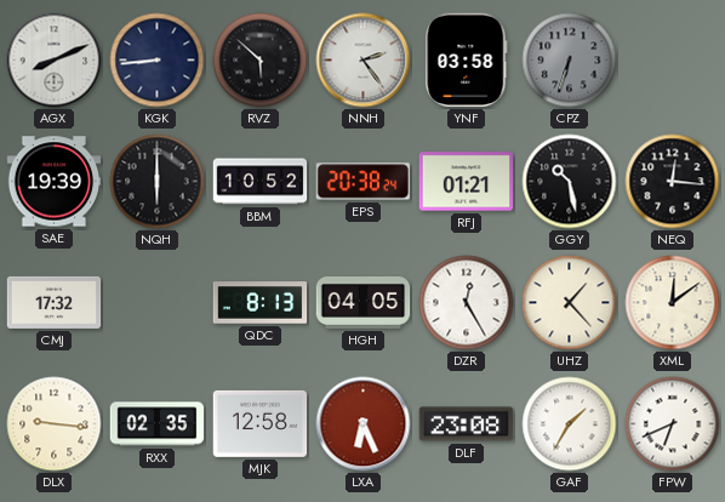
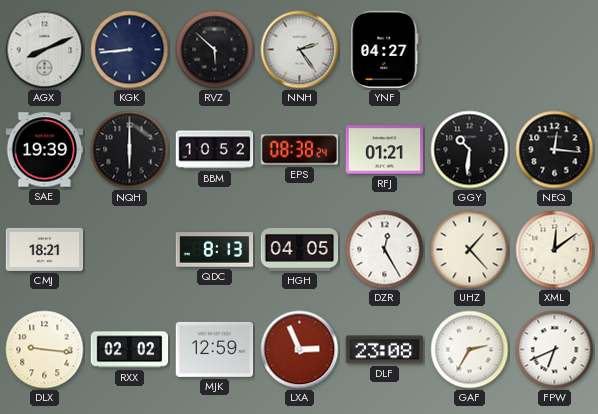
YNF: 03:58 -> 04:27
CPZ: 6:33 -> none
EPS: 20:38 -> 08:38
GGY: 10:28 -> 10:31
CMJ: 17:32 -> 18:21
RXX: 02:35 -> 02:02
MJK: 12:58 -> 12:59
LXA: 6:26 -> 2:56
GAF: 1:35 -> 2:35
